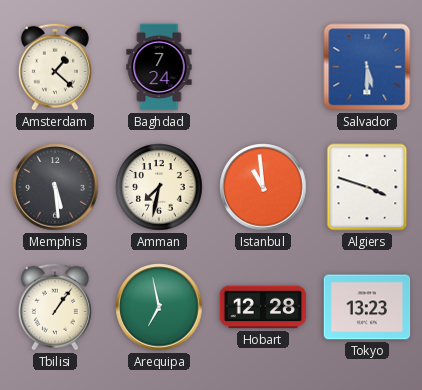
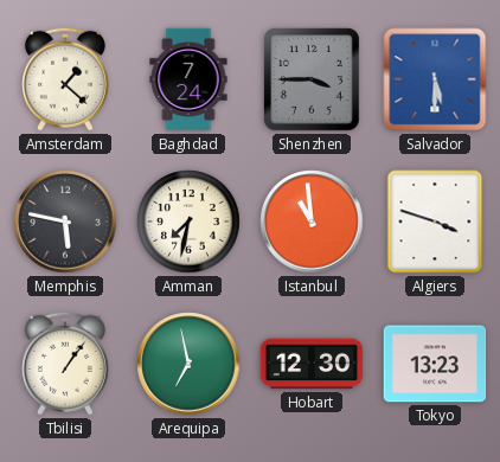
Shenzhen: none -> 3:45
Memphis: 5:29 -> 5:47
Hobart: 12:28 -> 12:30
